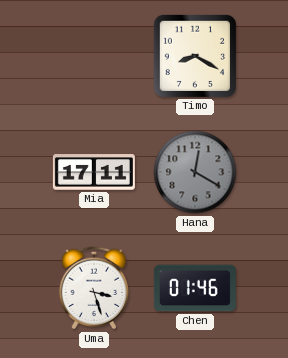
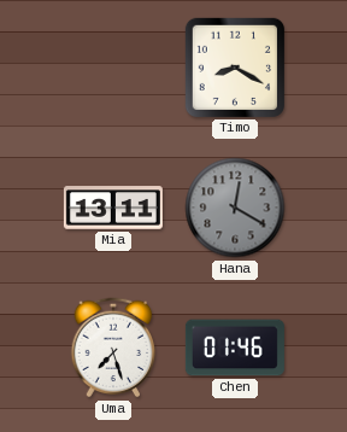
Mia: 17:11 -> 13:11
Uma: 3:27 -> 7:27
